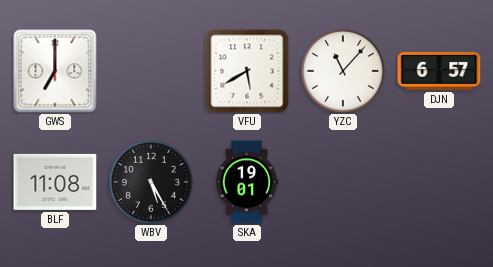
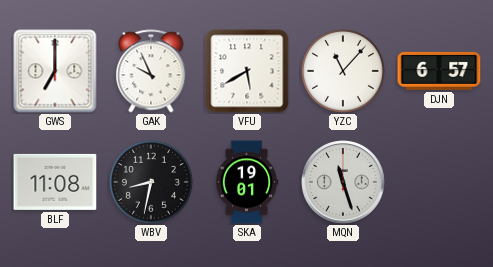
GAK: none -> 9:56
WBV: 5:25 -> 8:32
MQN: none -> 11:27
